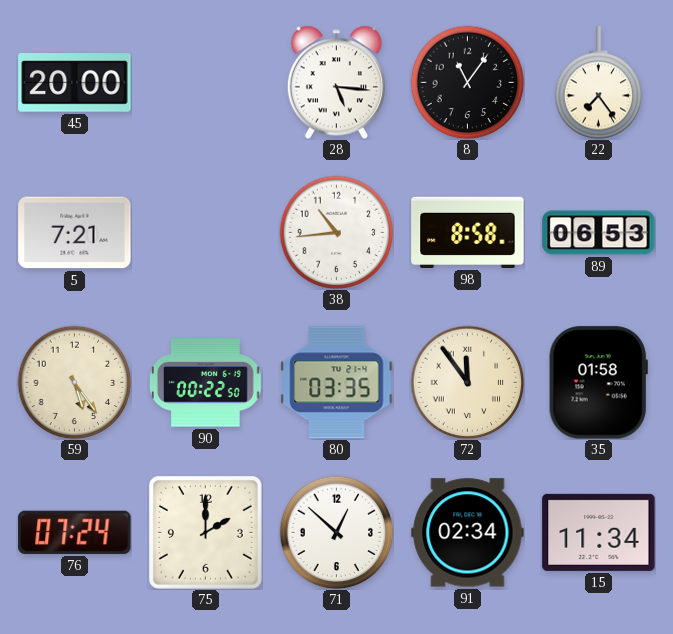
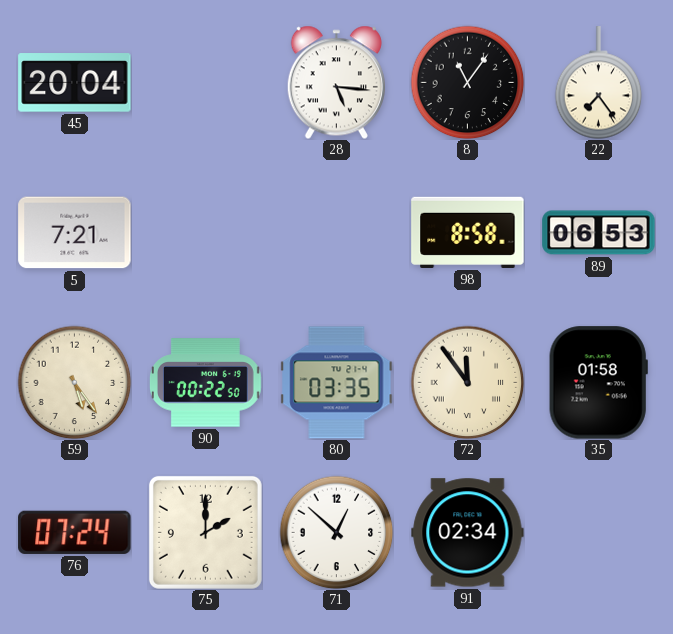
45: 20:00 -> 20:04
38: 10:44 -> none
15: 11:34 -> none
